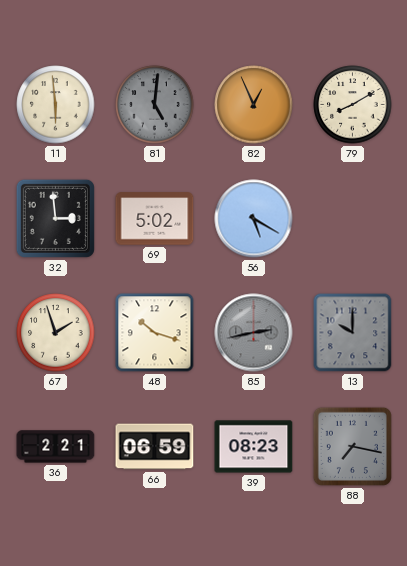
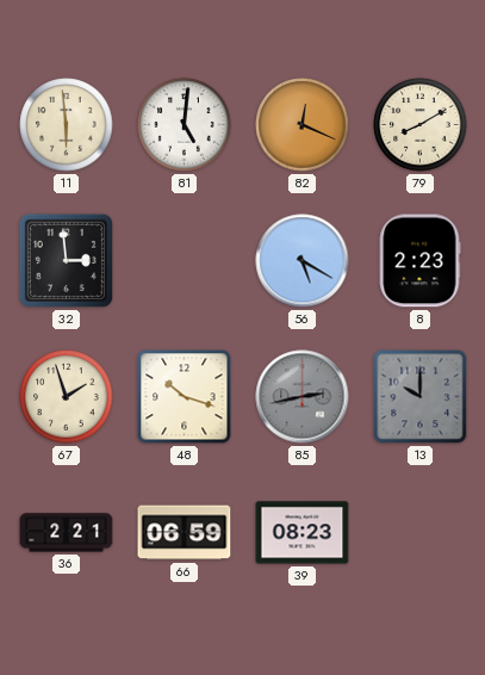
81 dial: grey -> white
82: 12:56 -> 12:19
69: 5:02 -> none
8: none -> 2:23
88: 7:17 -> none
